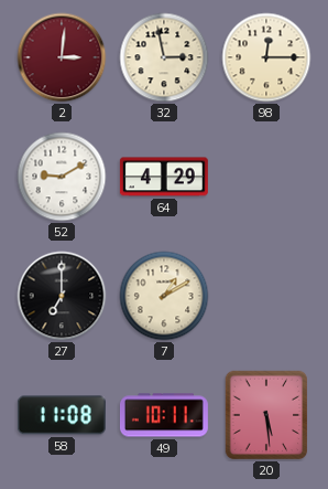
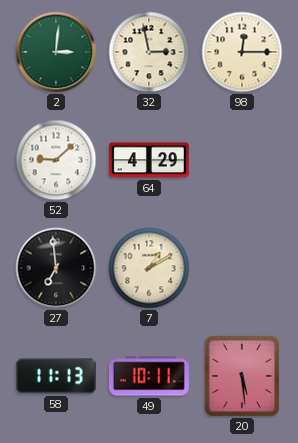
2 dial: burgundy -> green
52: 9:10 -> 9:08
27: 7:00 -> 6:59
58: 11:08 -> 11:13
